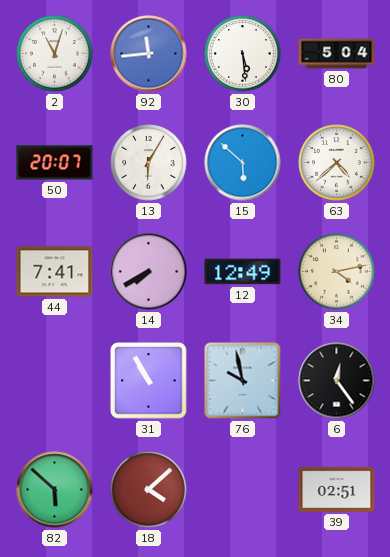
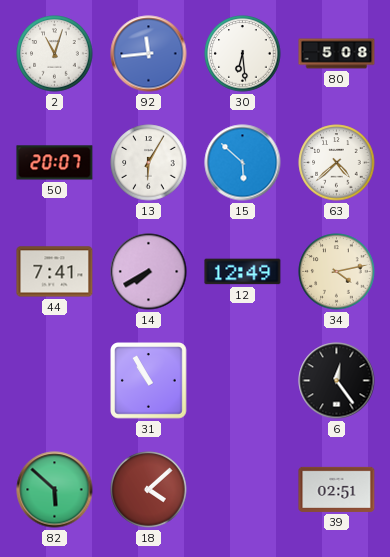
30: 5:29 -> 6:29
80: 5:04 -> 5:08
76: 9:58 -> none
